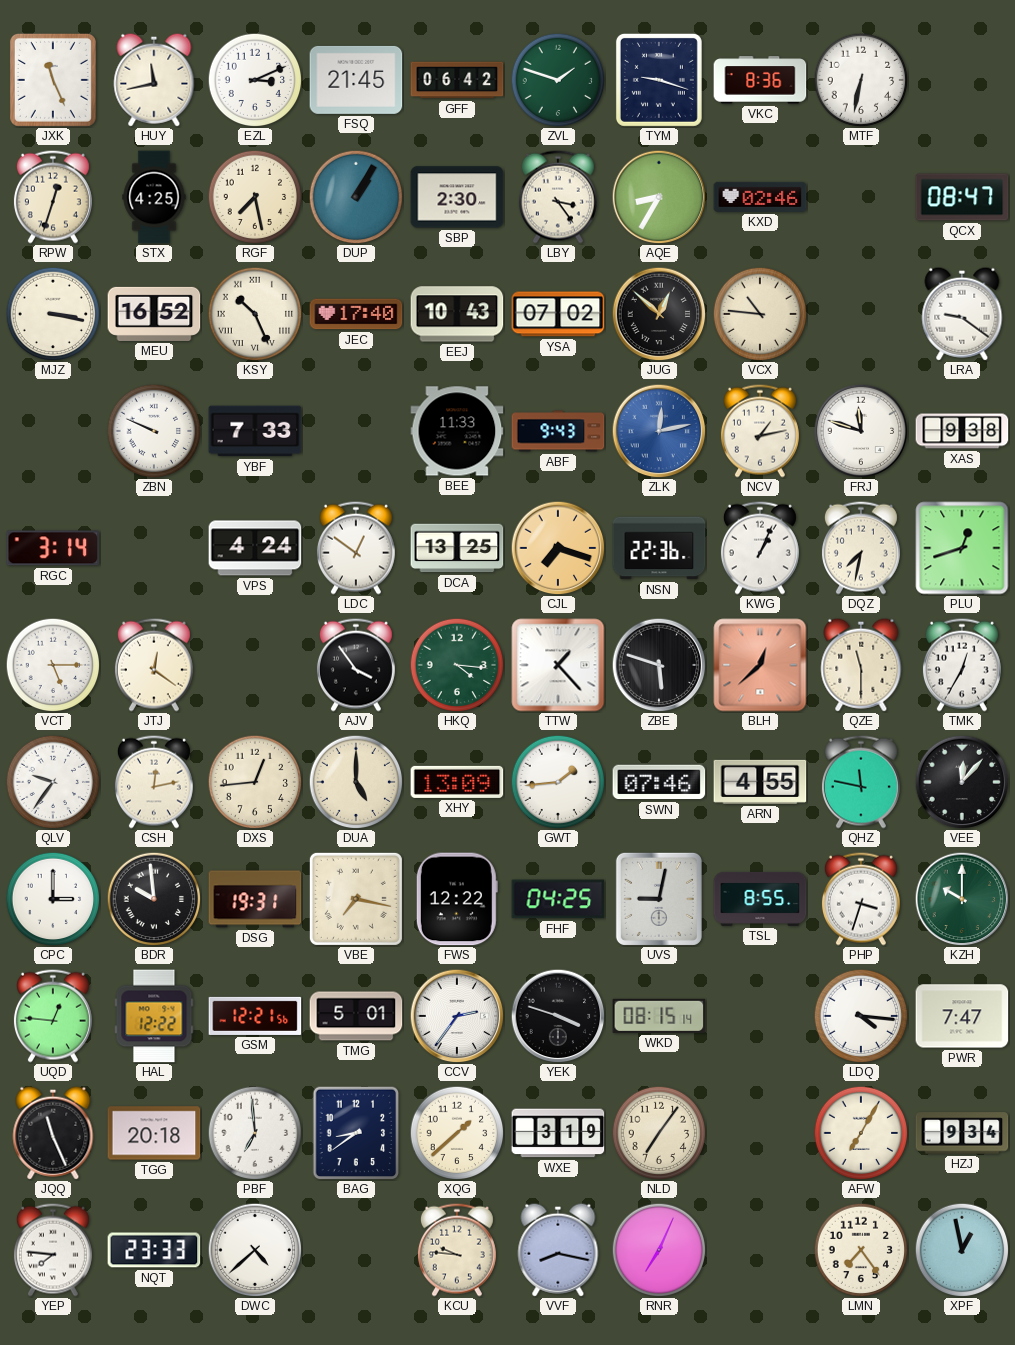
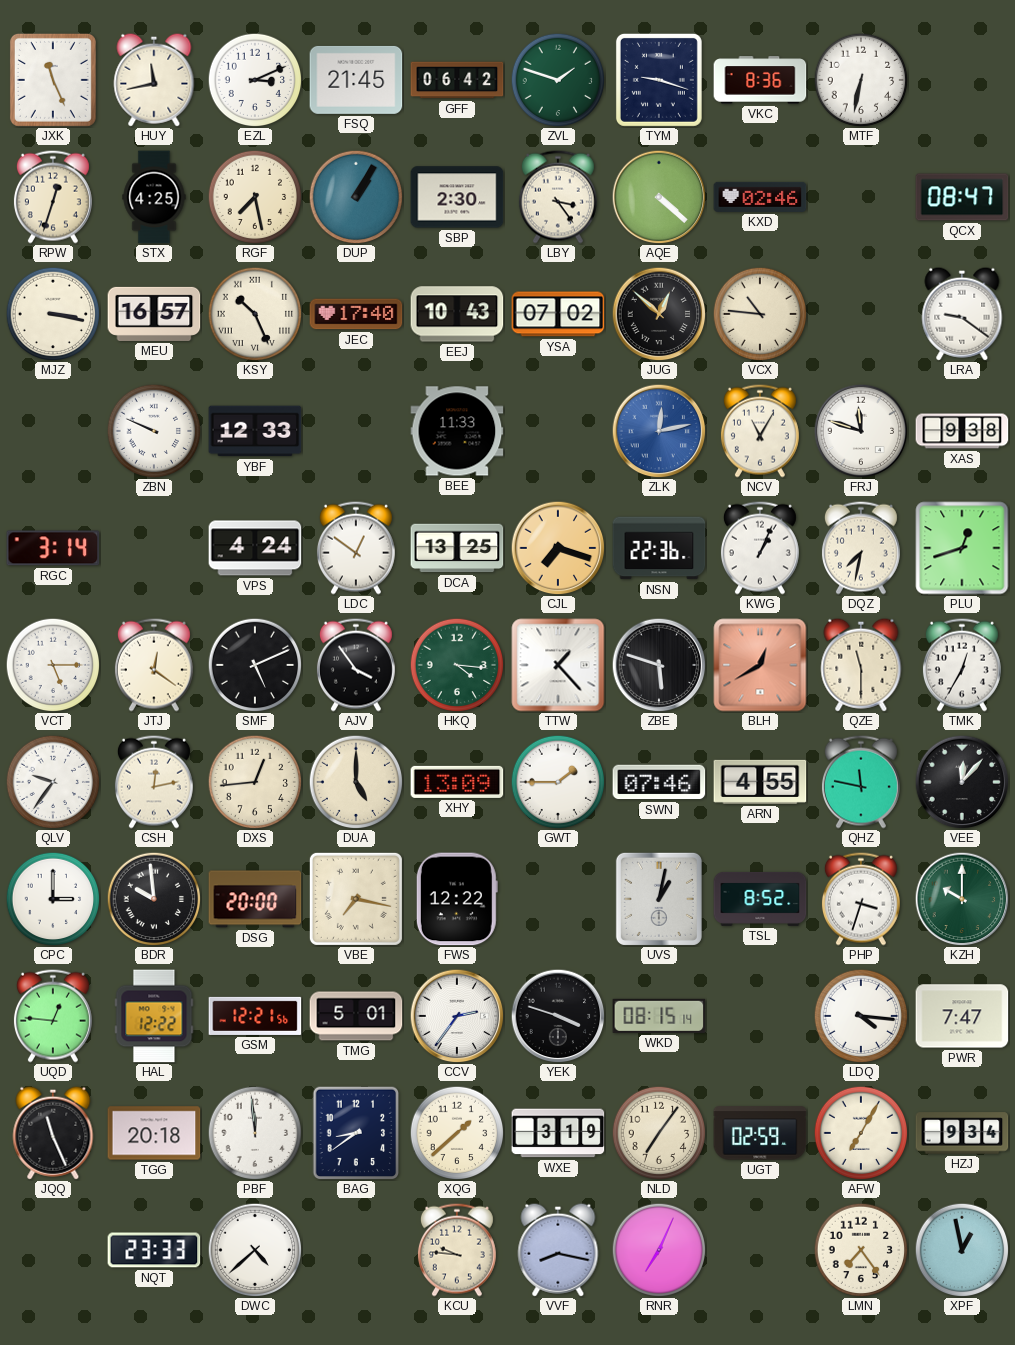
AQE: 8:35 -> 4:22
MEU: 16:52 -> 16:57
YBF: 7:33 -> 12:33
ABF: 9:43 -> none
NCV: 1:13 -> 11:05
SMF: none -> 5:11
BLH: 12:38 -> 12:40
GWT: 1:44 -> 1:45
DSG: 19:31 -> 20:00
FHF: 04:25 -> none
UVS: 9:02 -> 1:02
TSL: 8:55 -> 8:52
PBF: 6:59 -> 11:59
UGT: none -> 02:59
YEP: 7:46 -> none
